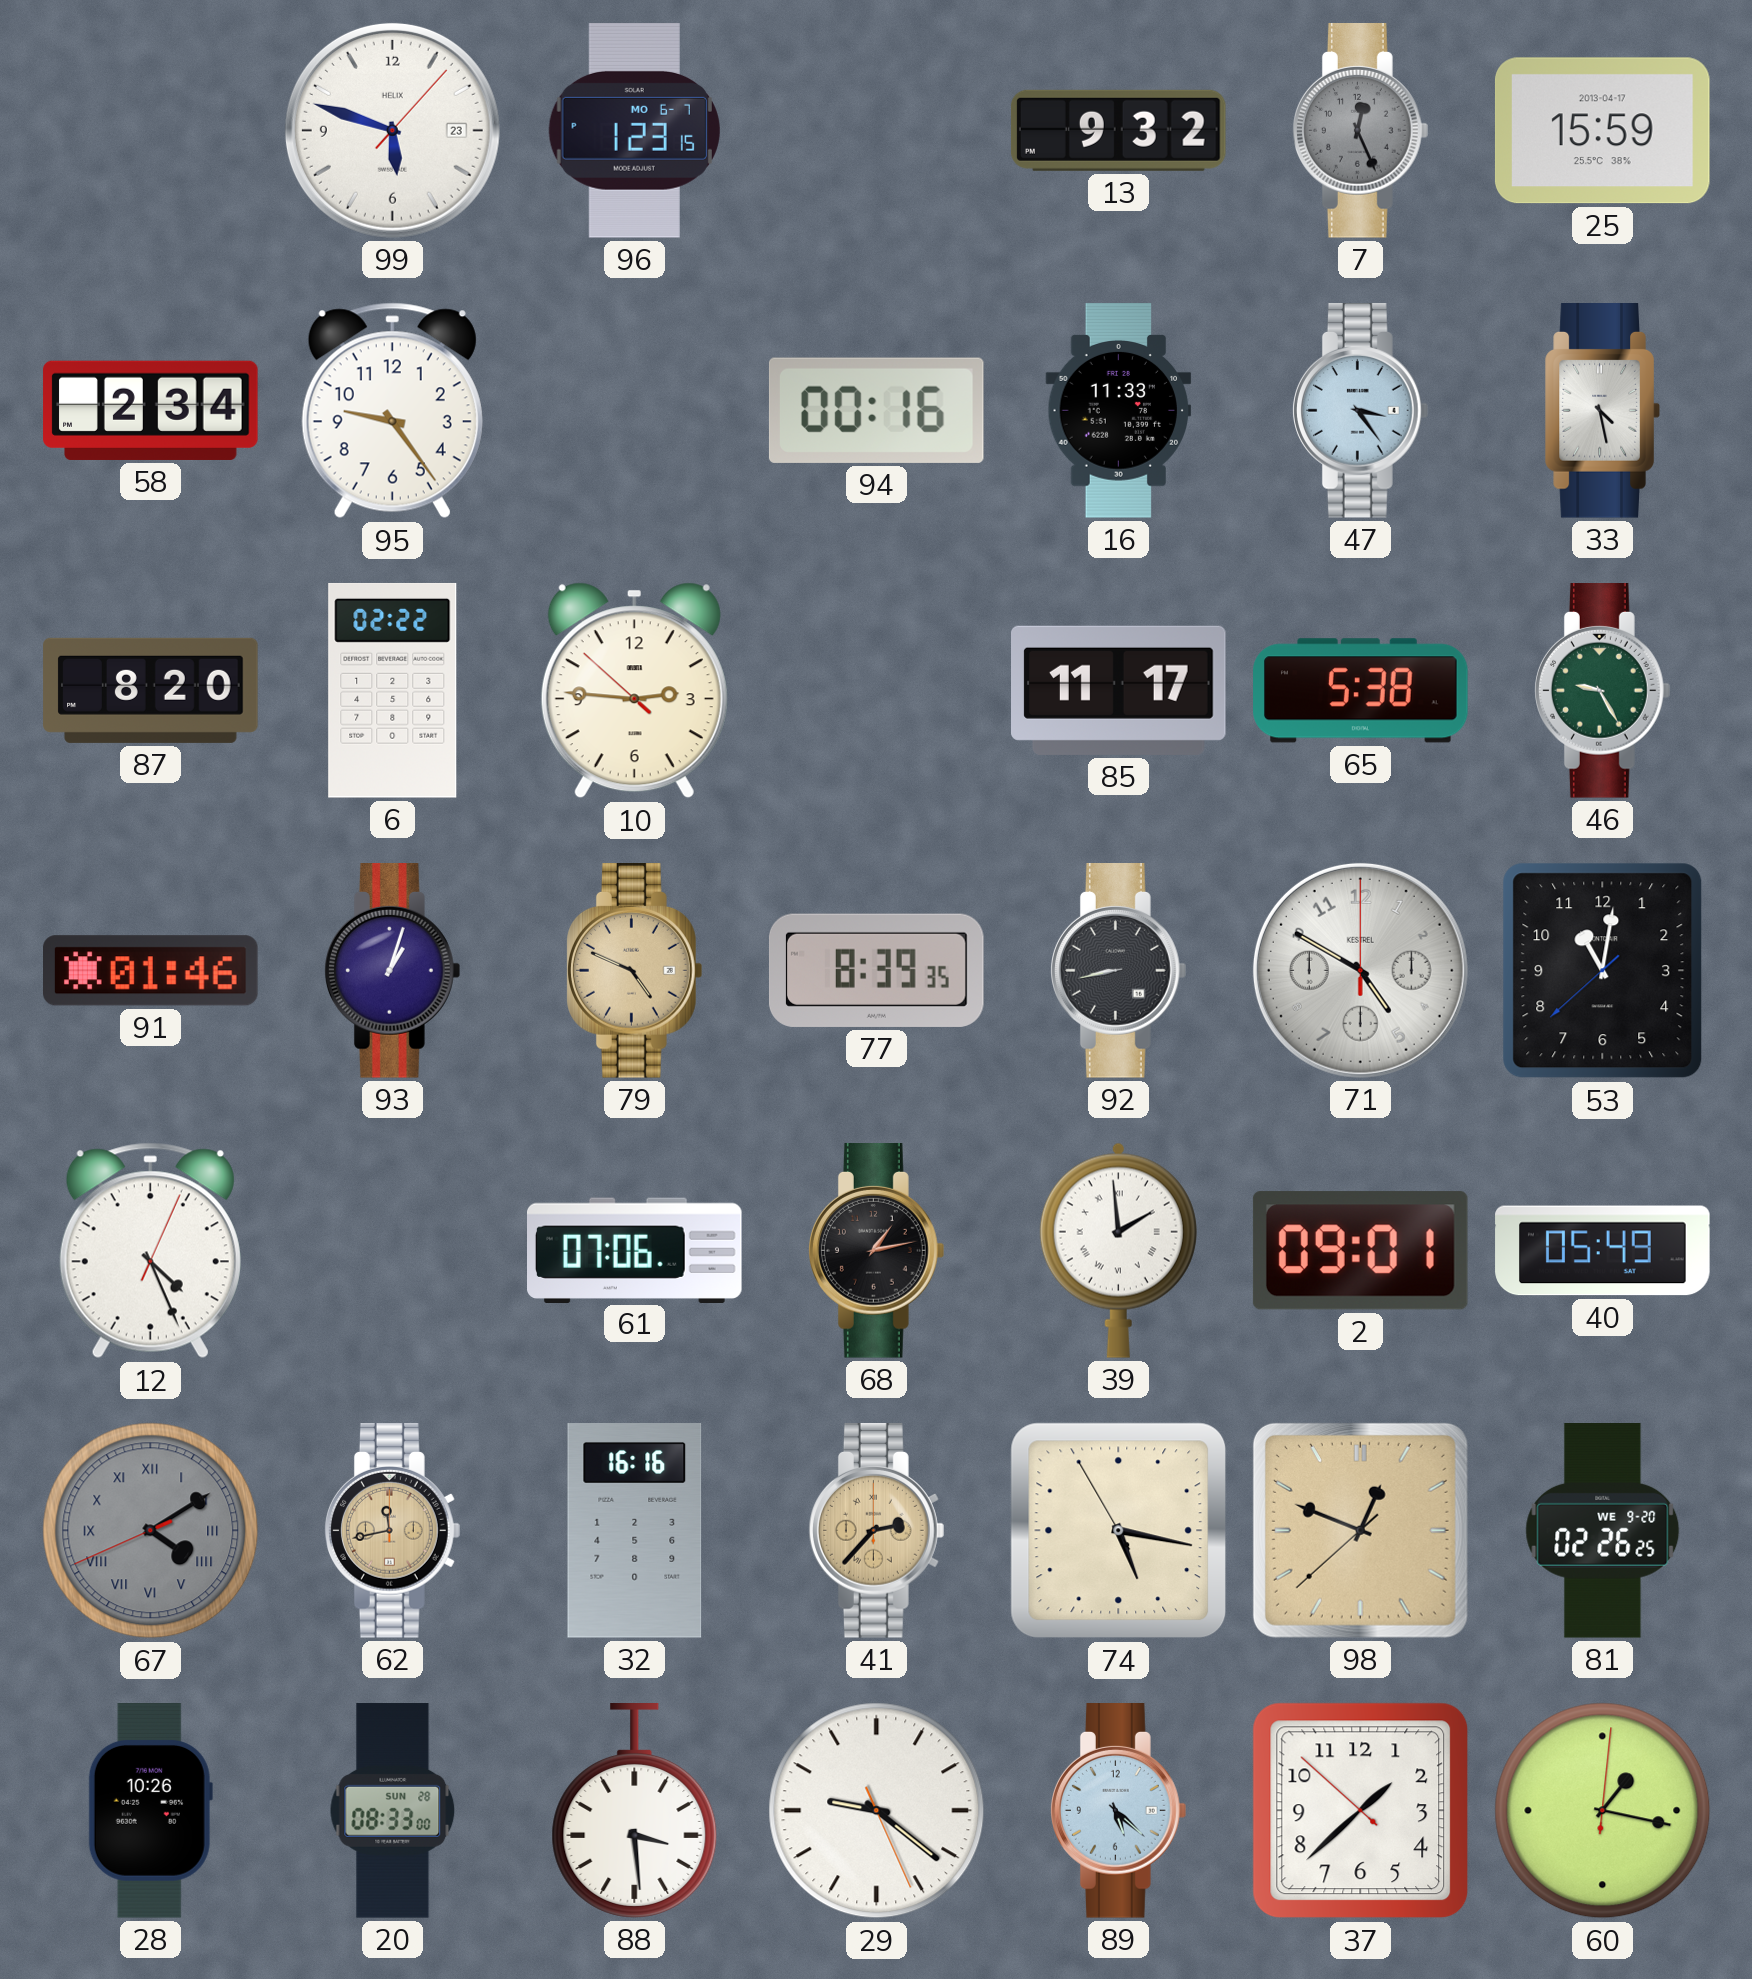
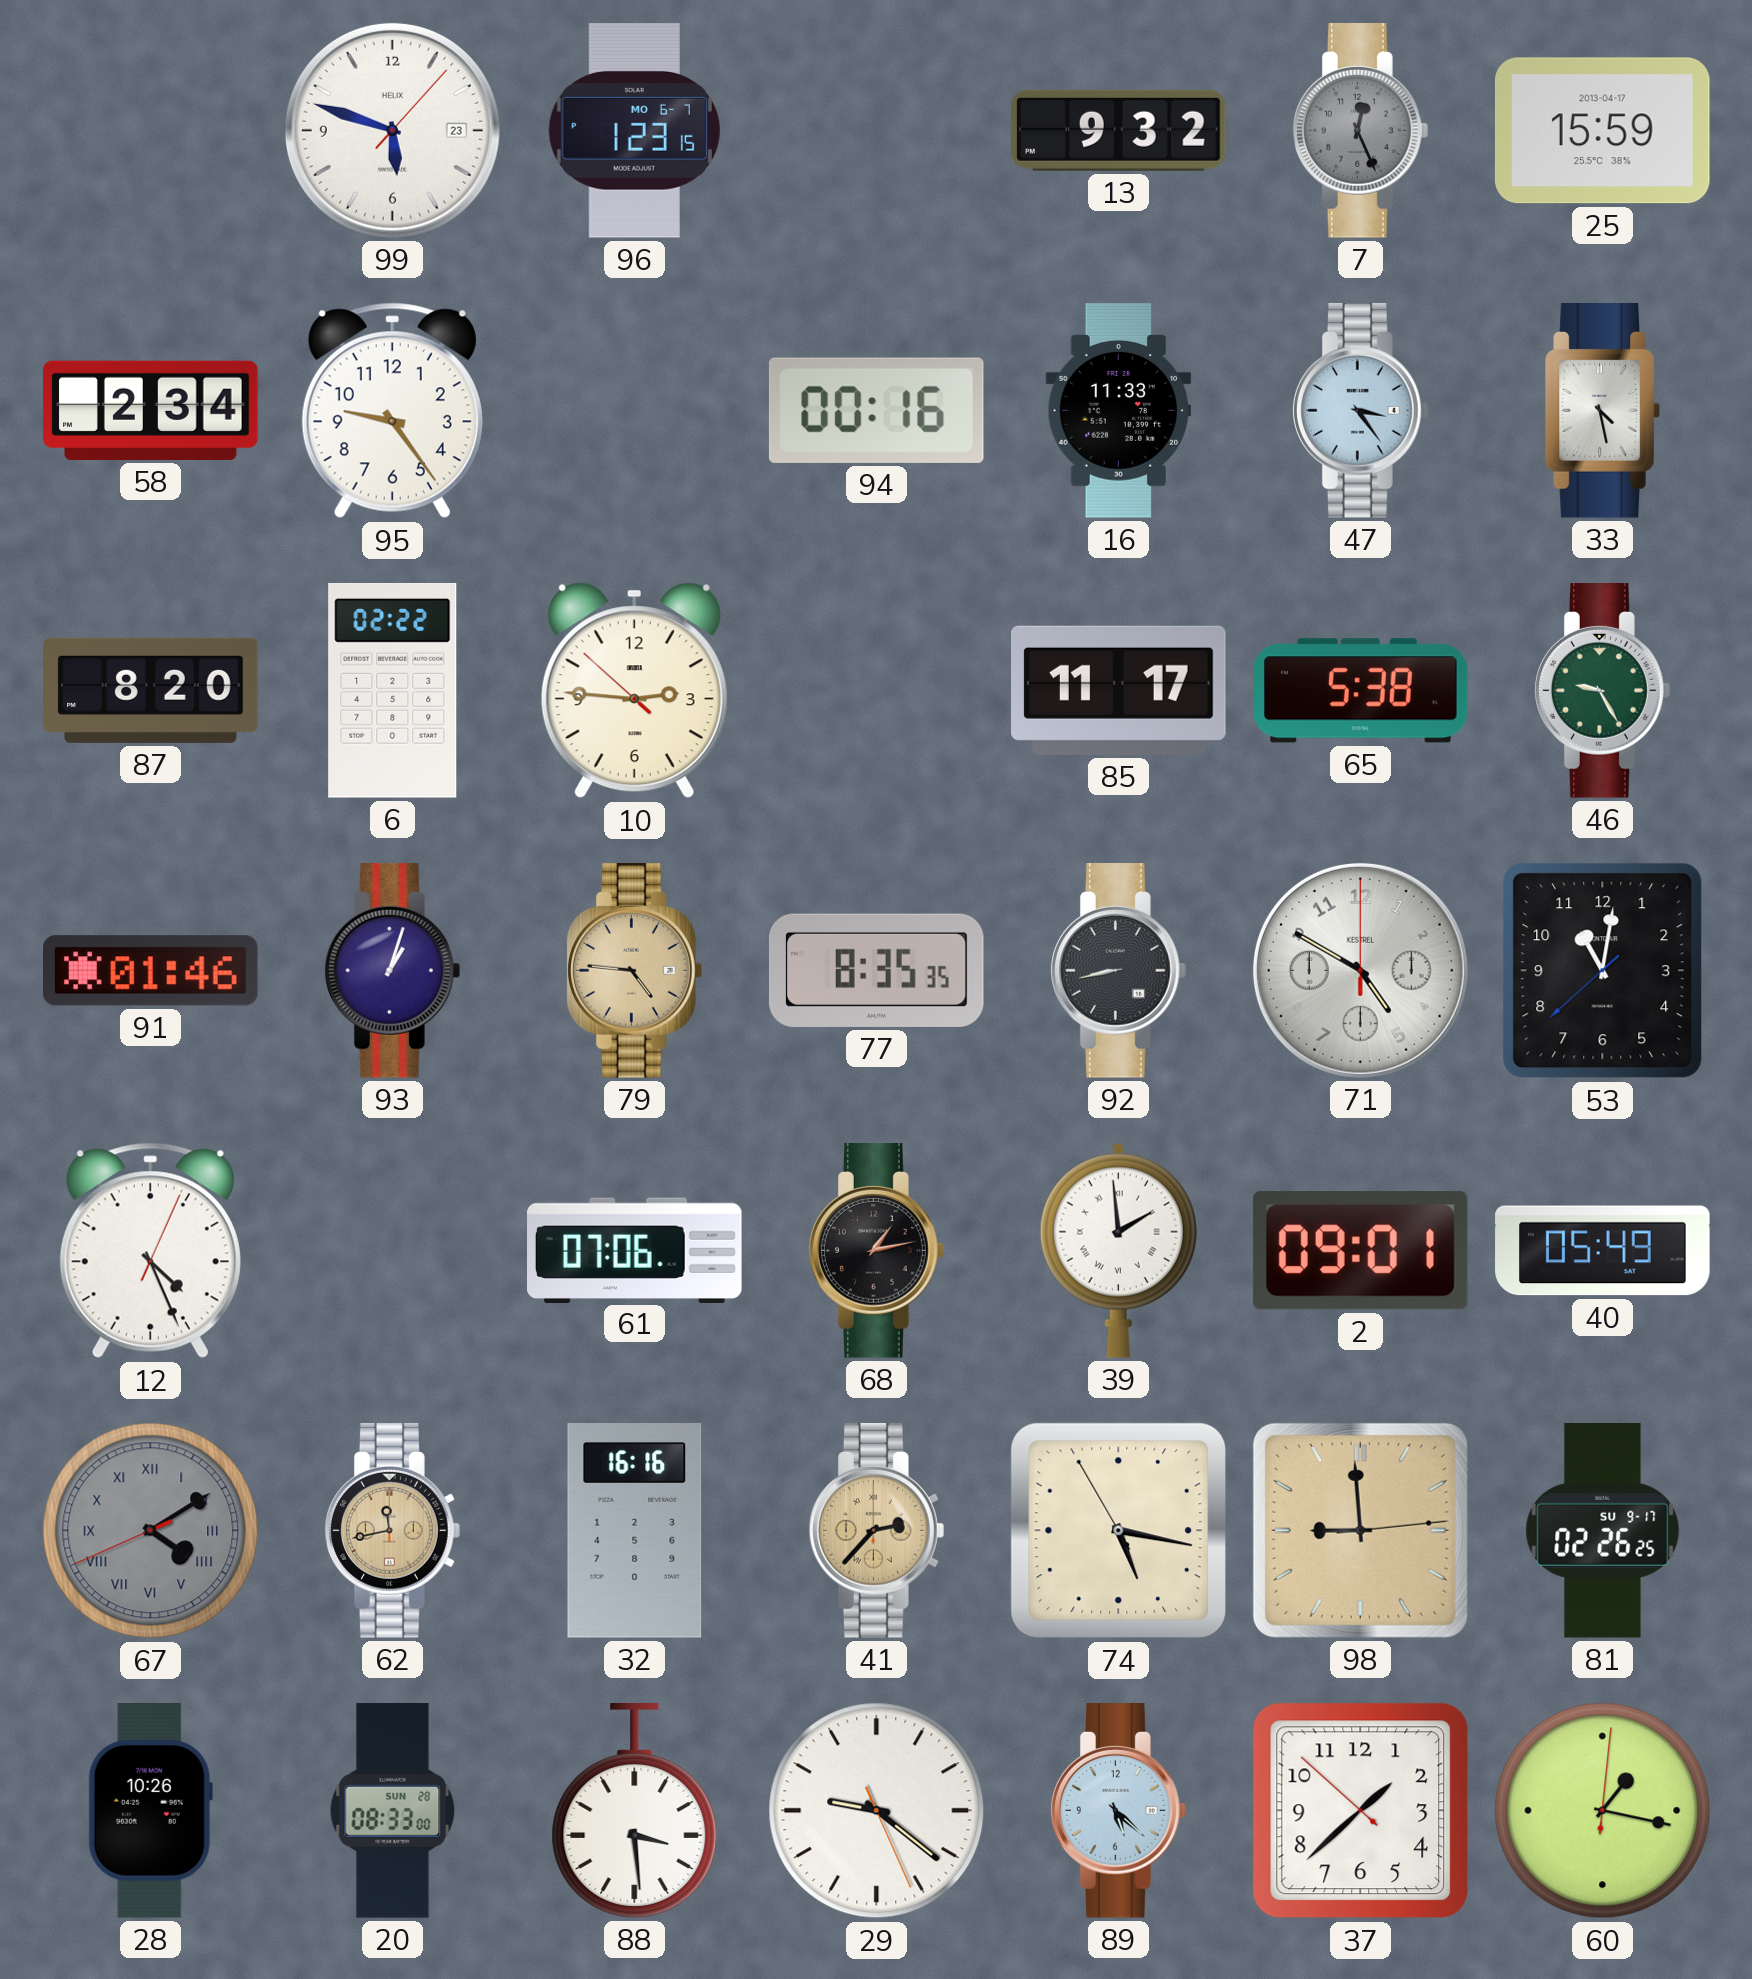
79: 4:49 -> 4:46
77: 8:39 -> 8:35
98: 12:48 -> 8:59
81 date: WE 9-20 -> SU 9-17
